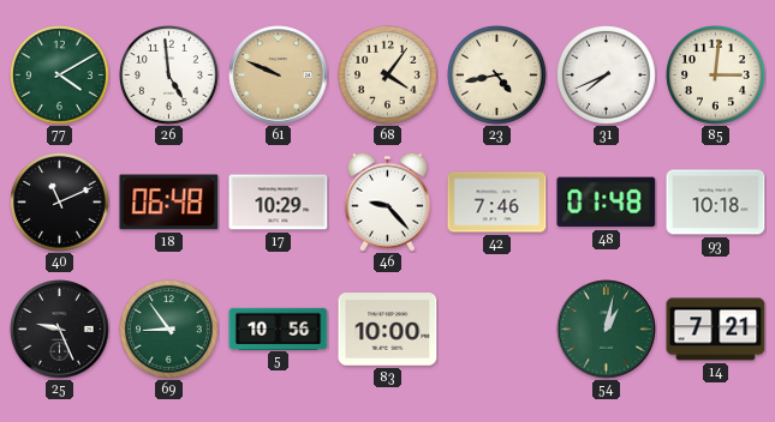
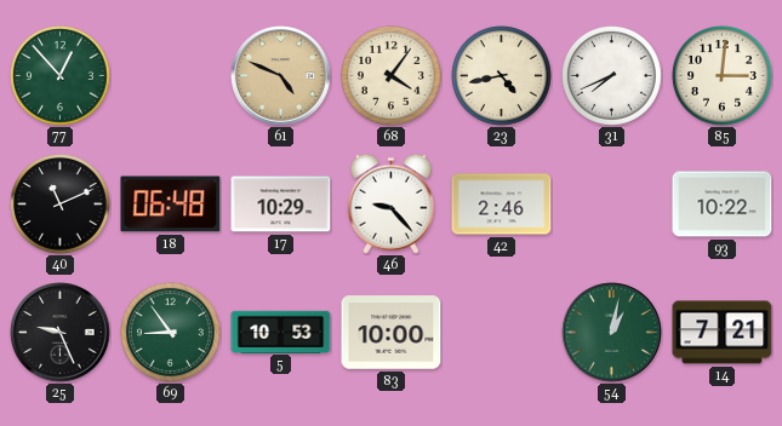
77: 4:10 -> 12:53
26: 4:59 -> none
61: 9:49 -> 4:49
42: 7:46 -> 2:46
48: 01:48 -> none
93: 10:18 -> 10:22
5: 10:56 -> 10:53
